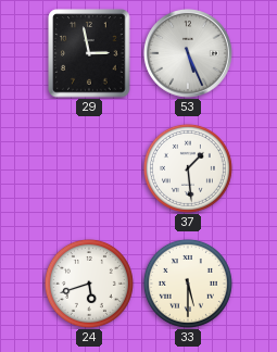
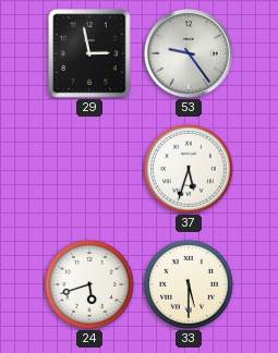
53: 5:26 -> 9:24
37: 1:29 -> 5:33
